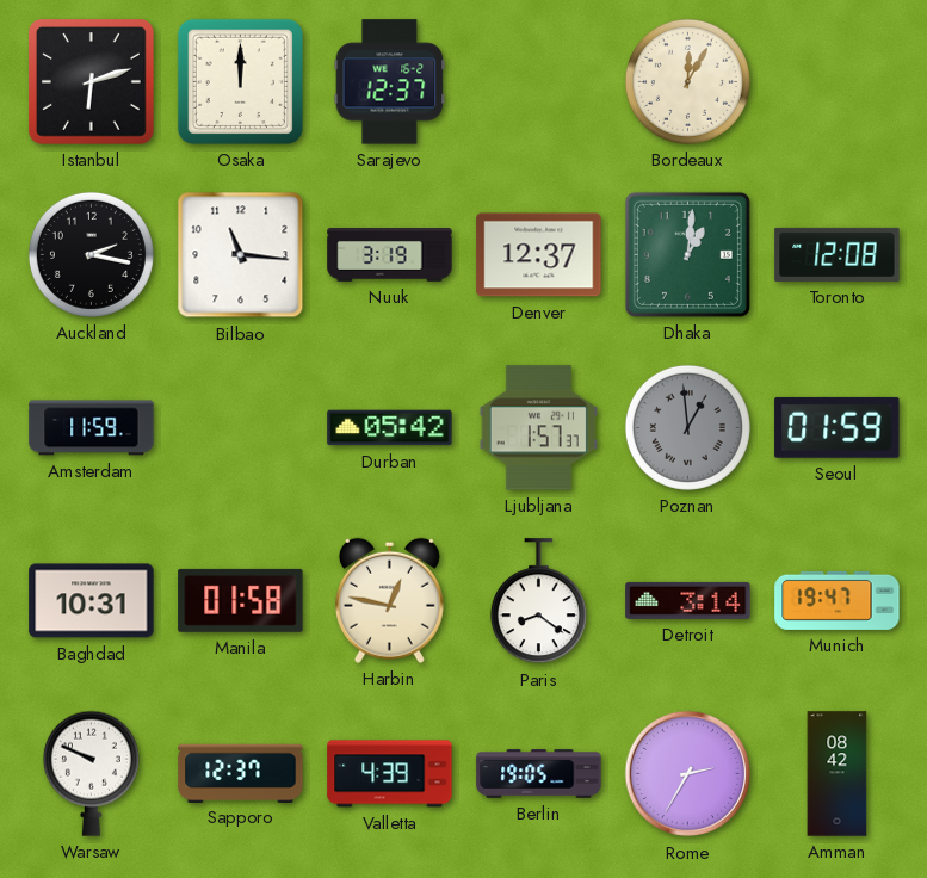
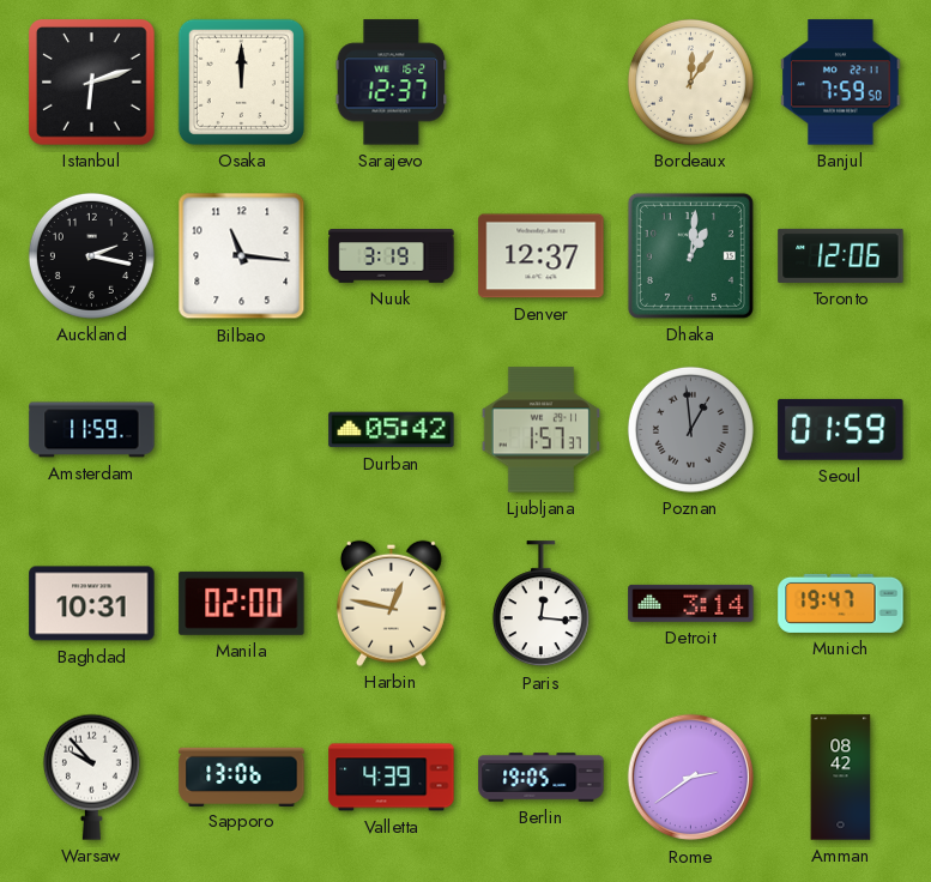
Bordeaux: 12:05 -> 12:06
Banjul: none -> 7:59
Toronto: 12:08 -> 12:06
Manila: 01:58 -> 02:00
Paris: 8:21 -> 12:16
Warsaw: 9:49 -> 9:53
Sapporo: 12:37 -> 13:06
Rome: 2:35 -> 2:39
